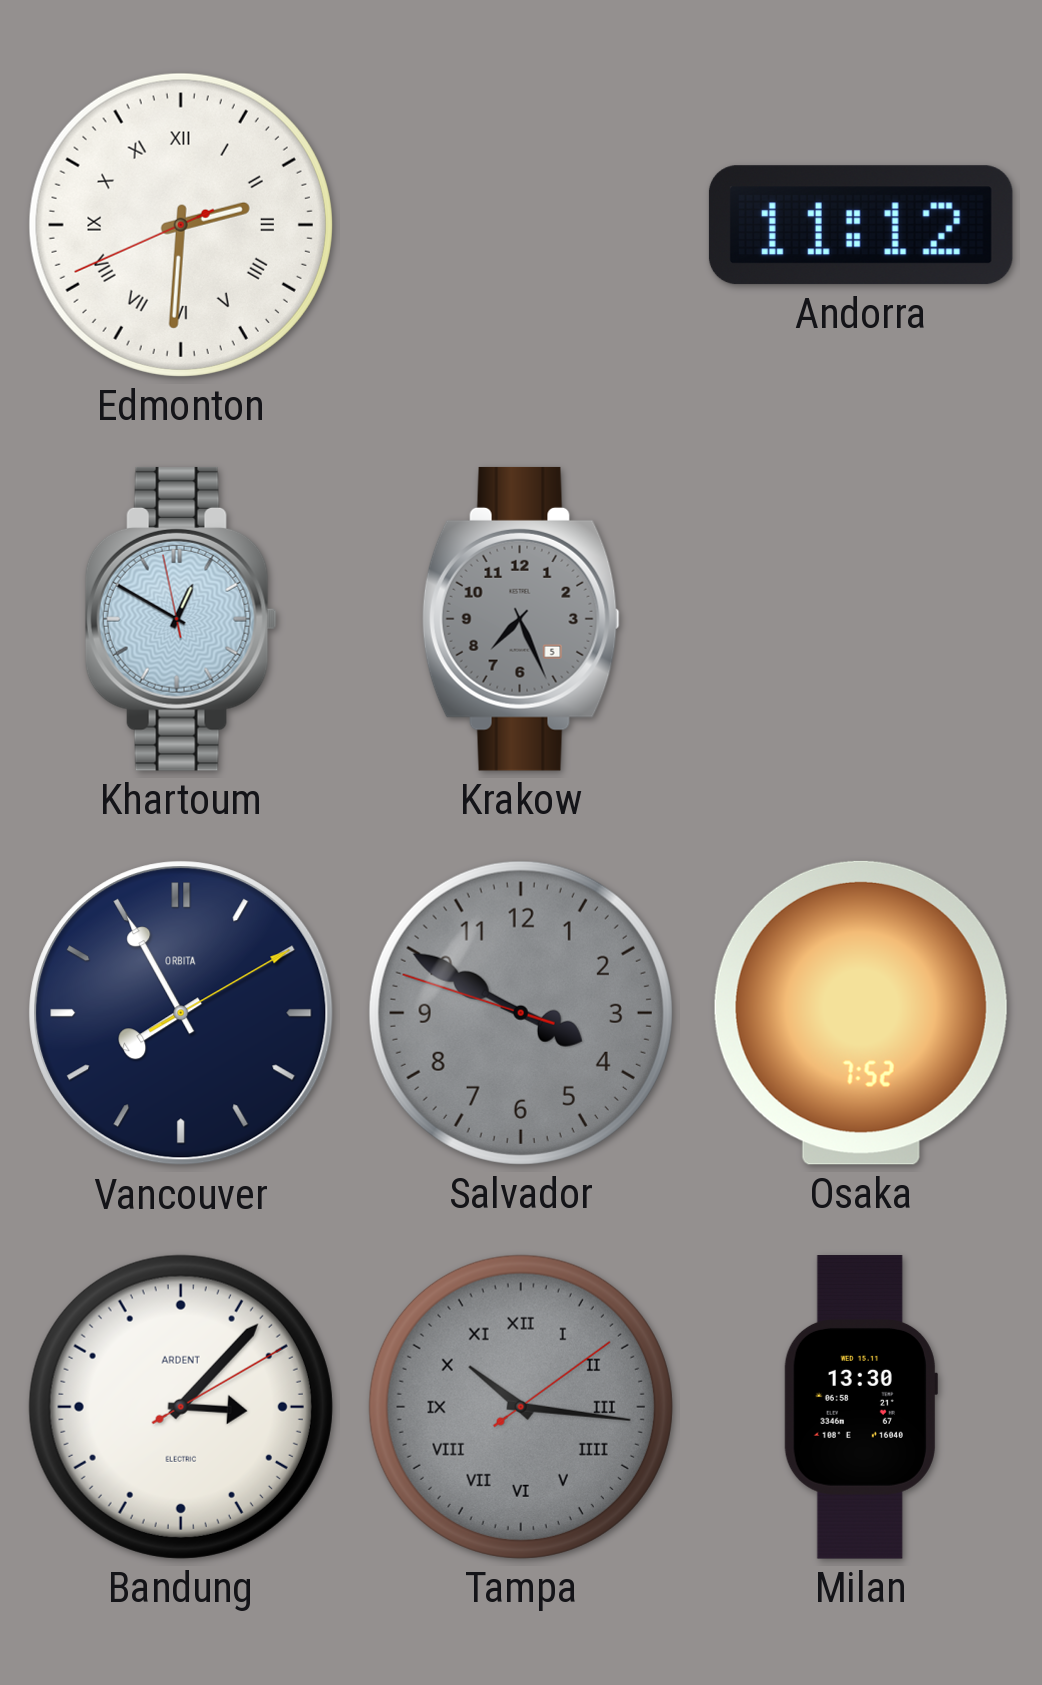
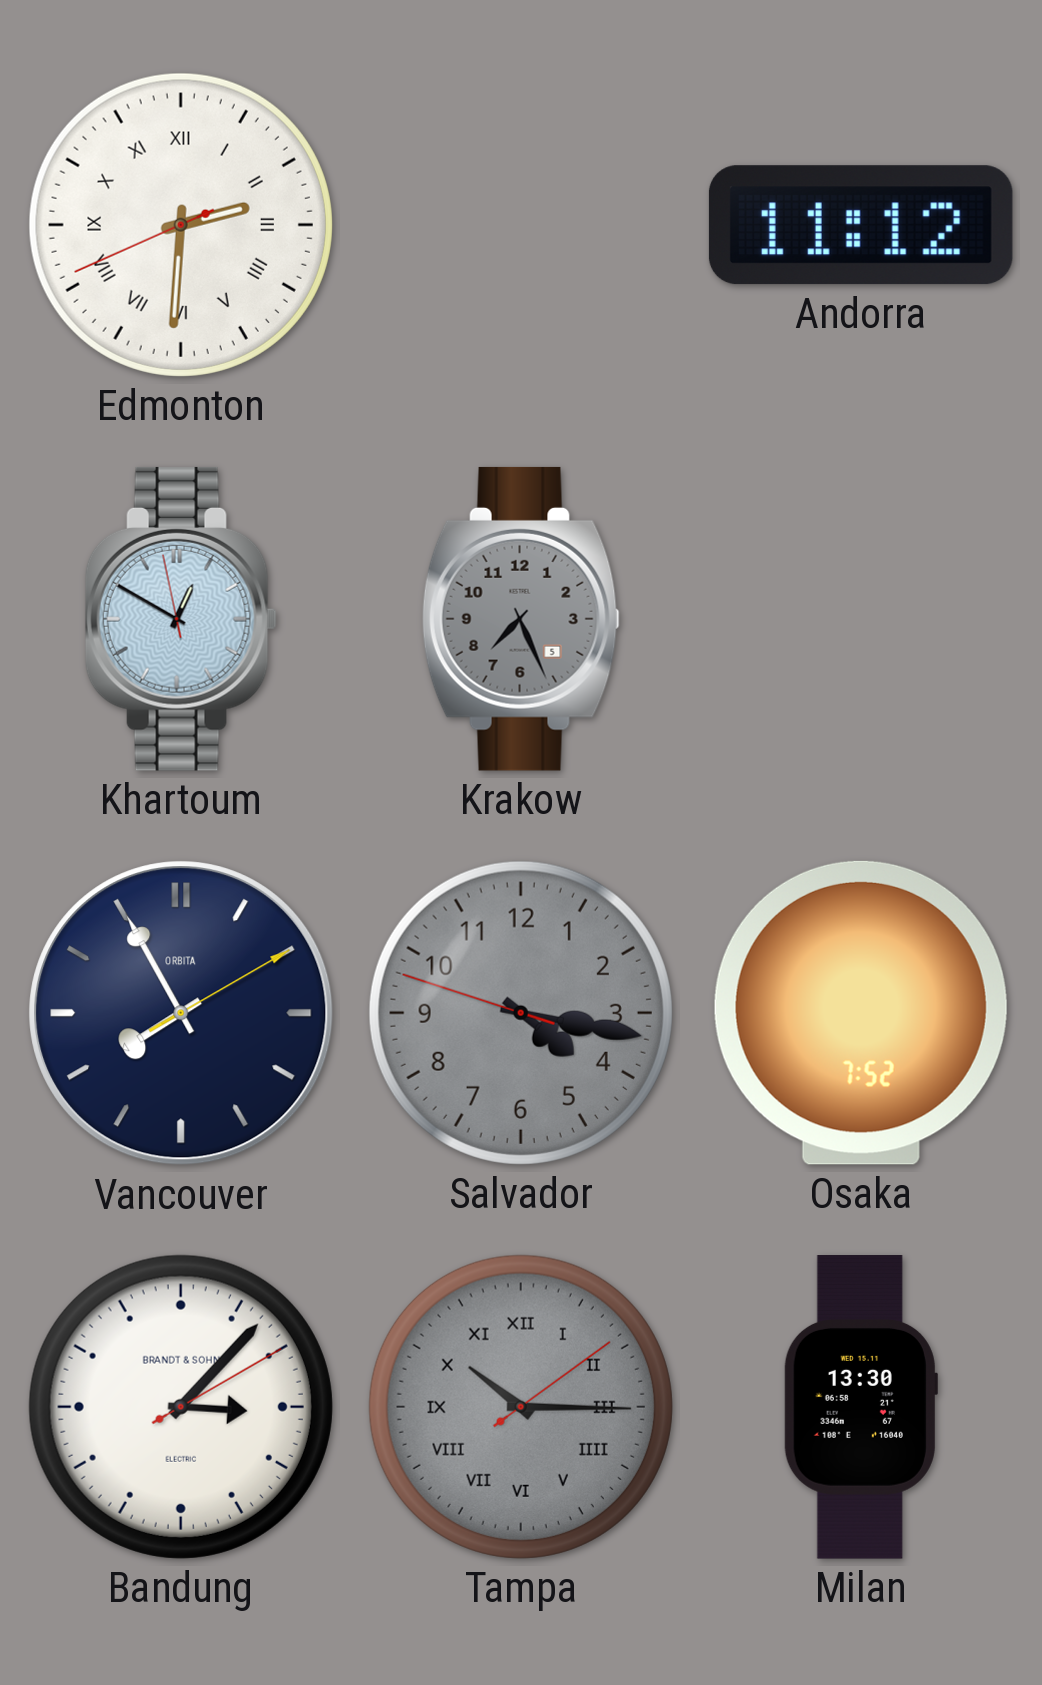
Salvador: 3:49 -> 4:16
Bandung brand: ARDENT -> BRANDT & SOHN
Tampa: 10:16 -> 10:15
